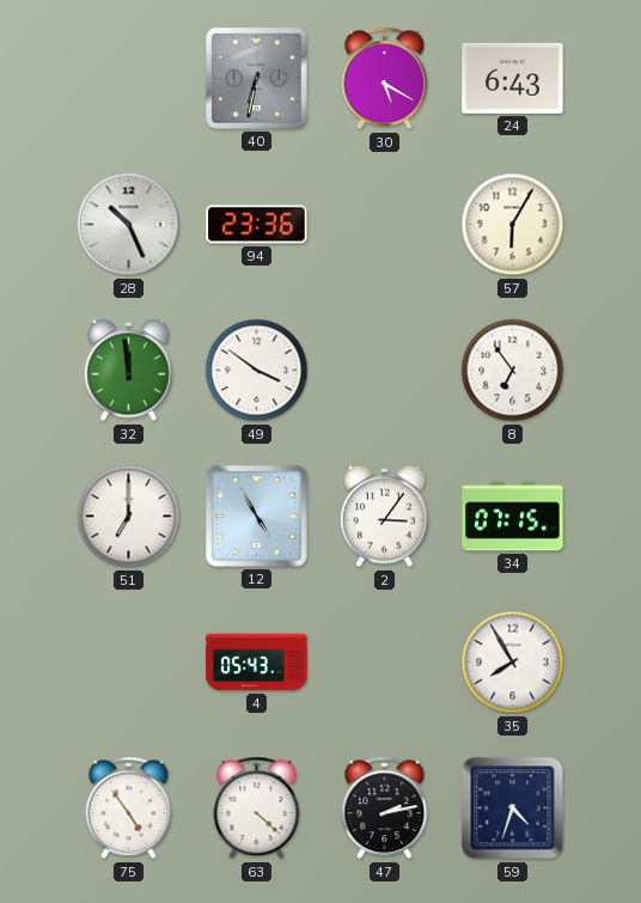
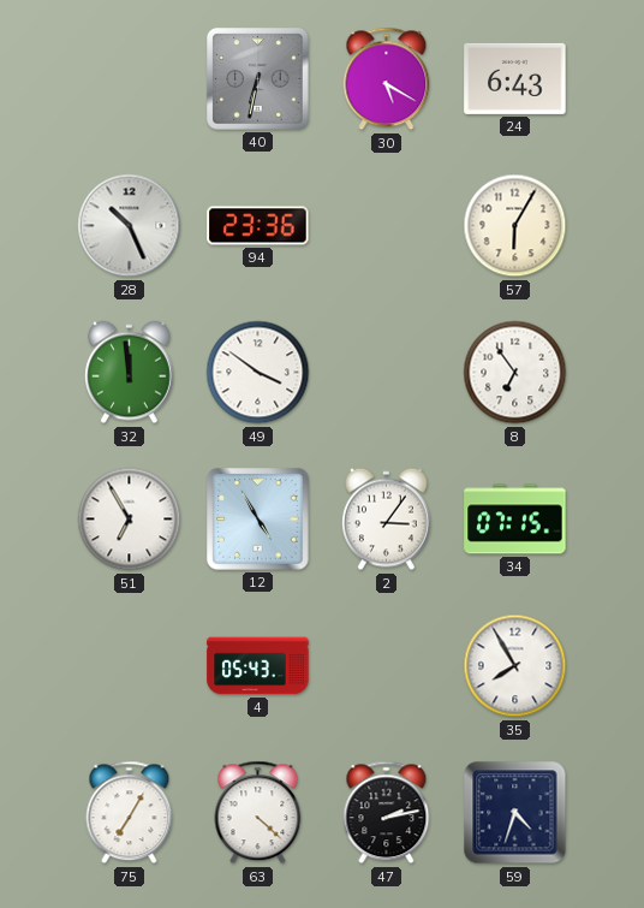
51: 7:00 -> 6:55
75: 4:54 -> 7:05
